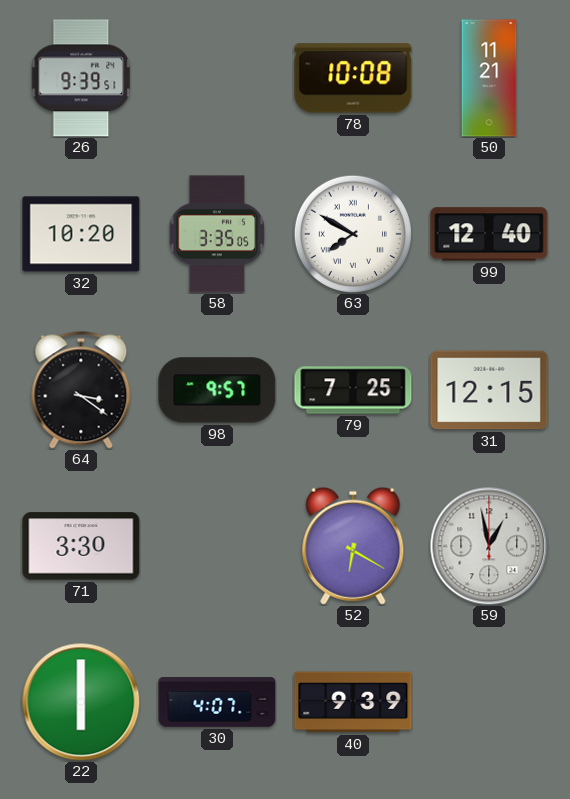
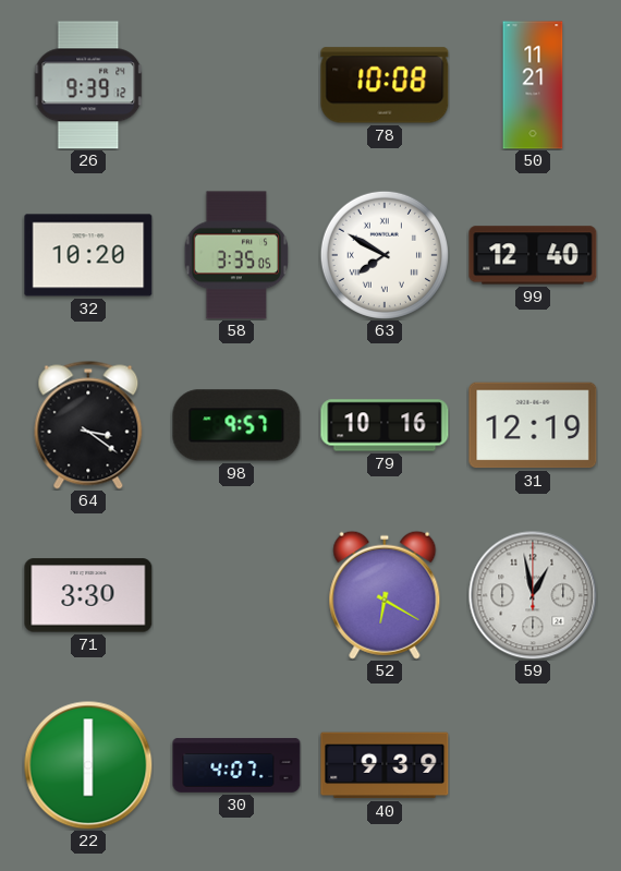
26: 9:39:51 -> 9:39:12
79: 7:25 -> 10:16
31: 12:15 -> 12:19
